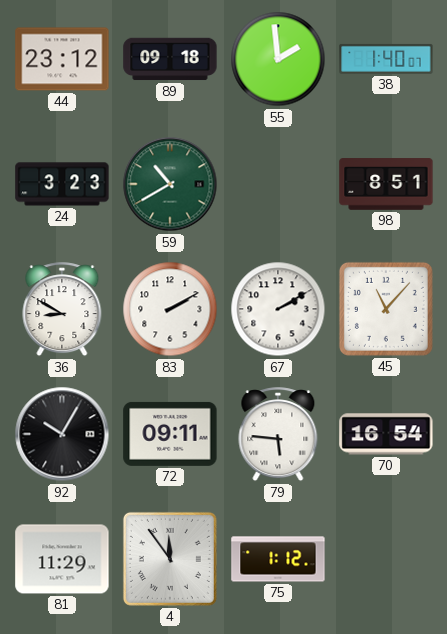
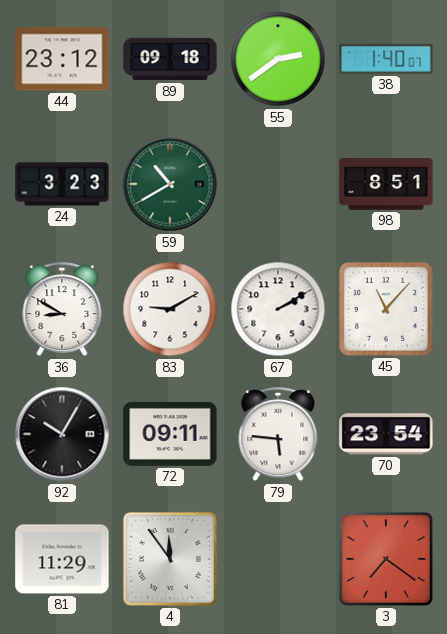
55: 1:59 -> 2:39
83: 2:10 -> 9:10
70: 16:54 -> 23:54
75: 1:12 -> none
3: none -> 7:21
